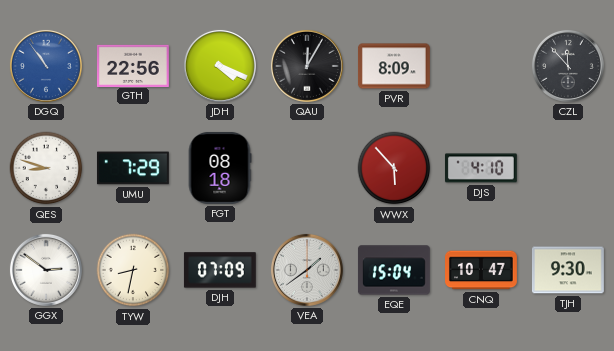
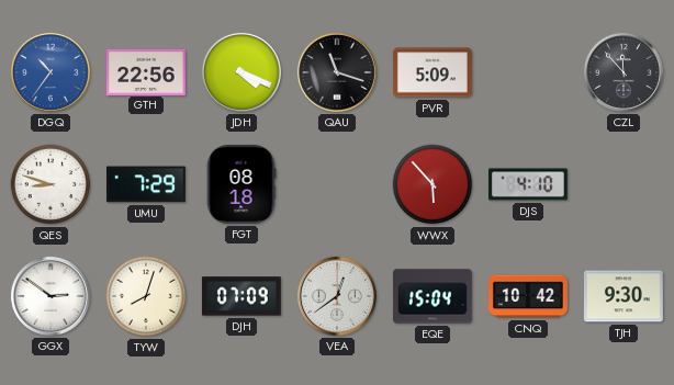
DGQ: 10:54 -> 10:36
QAU: 12:05 -> 11:18
PVR: 8:09 -> 5:09
TYW: 8:32 -> 8:03
VEA: 1:39 -> 12:39
CNQ: 10:47 -> 10:42
